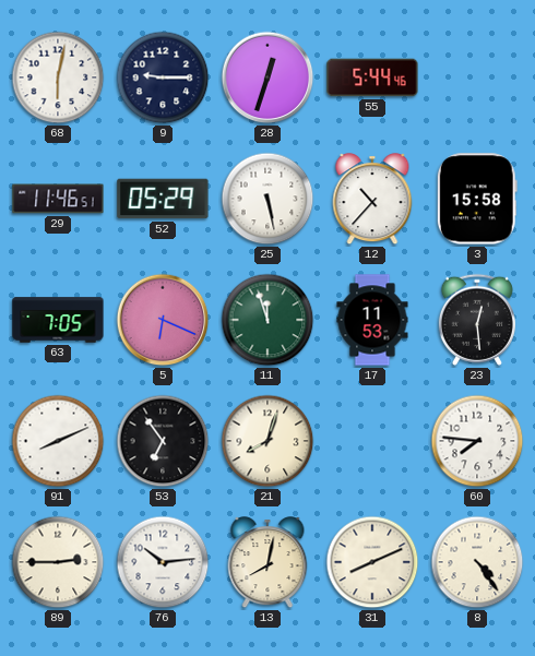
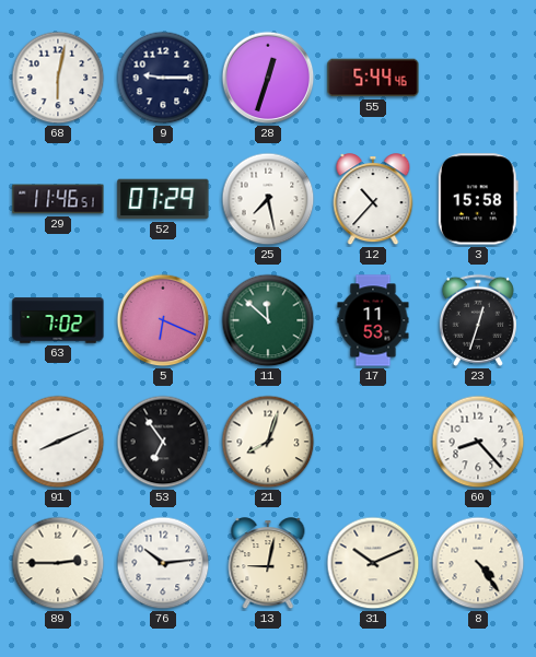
52: 05:29 -> 07:29
25: 5:28 -> 7:28
63: 7:05 -> 7:02
11: 11:57 -> 11:52
23: 12:29 -> 12:33
60: 7:46 -> 8:23
13: 8:02 -> 9:02
31: 8:11 -> 10:11
